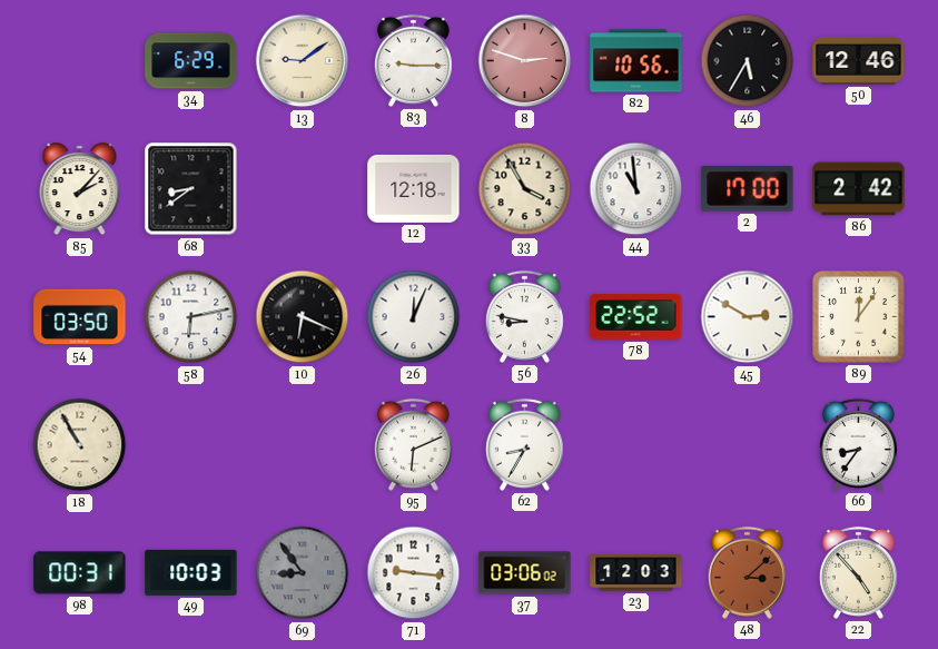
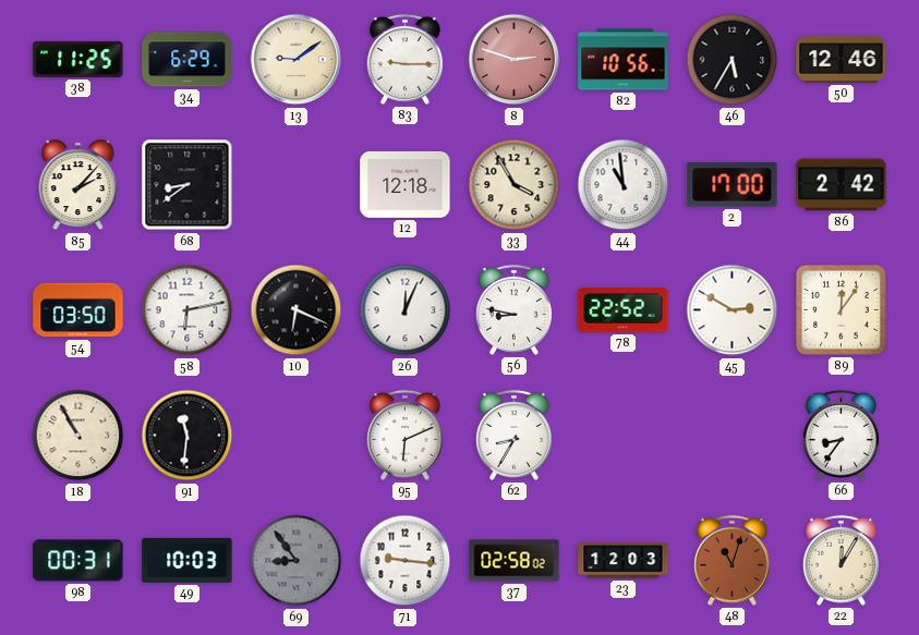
38: none -> 11:25
91: none -> 11:31
37: 03:06 -> 02:58
48: 3:08 -> 11:03
22: 4:53 -> 12:05
